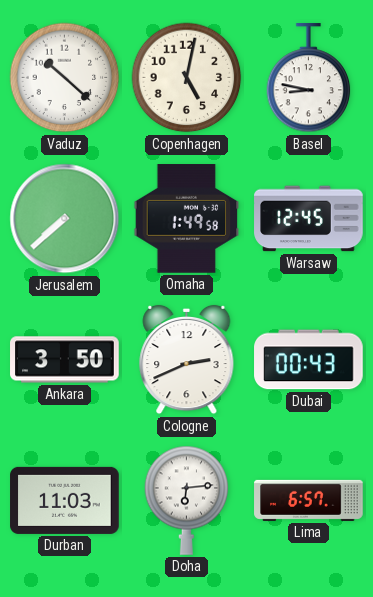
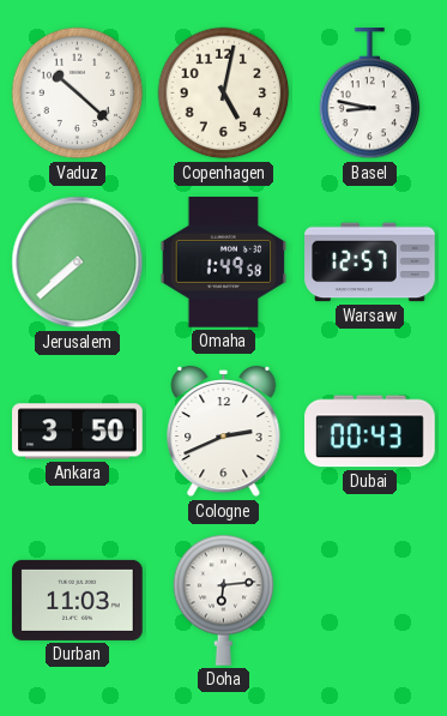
Warsaw: 12:45 -> 12:57
Lima: 6:57 -> none
